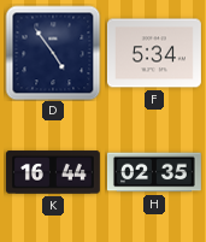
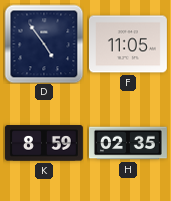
F: 5:34 -> 11:05
K: 16:44 -> 8:59
